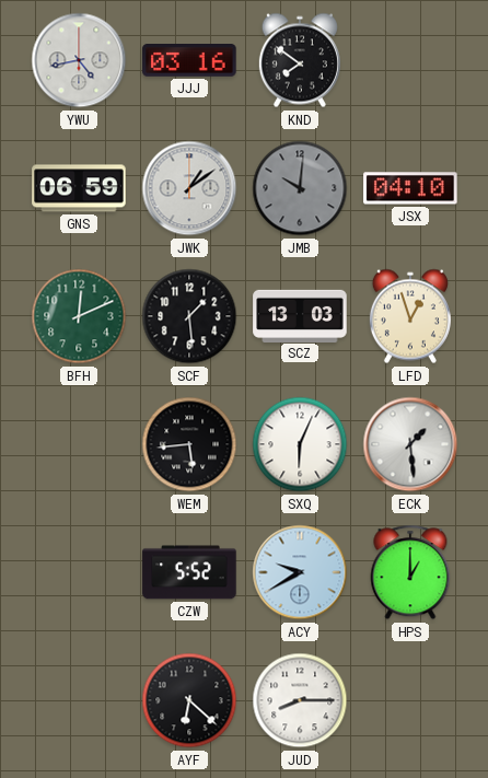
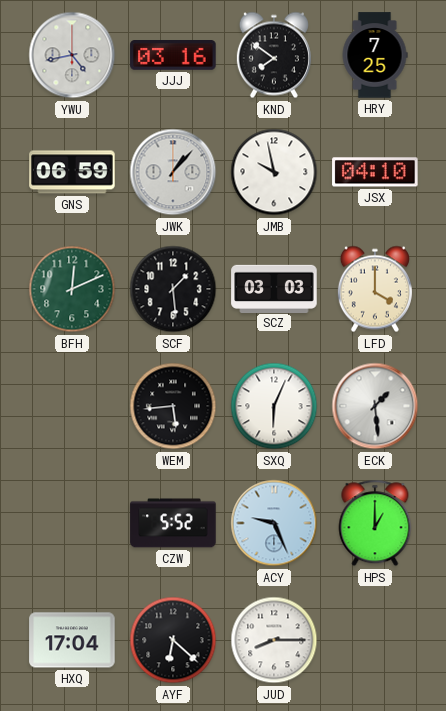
HRY: none -> 7:25
JWK: 1:09 -> 1:07
JMB: 10:01 -> 9:58
JMB dial: grey -> white
SCZ: 13:03 -> 03:03
LFD: 12:57 -> 4:00
ACY: 9:40 -> 9:26
HXQ: none -> 17:04
